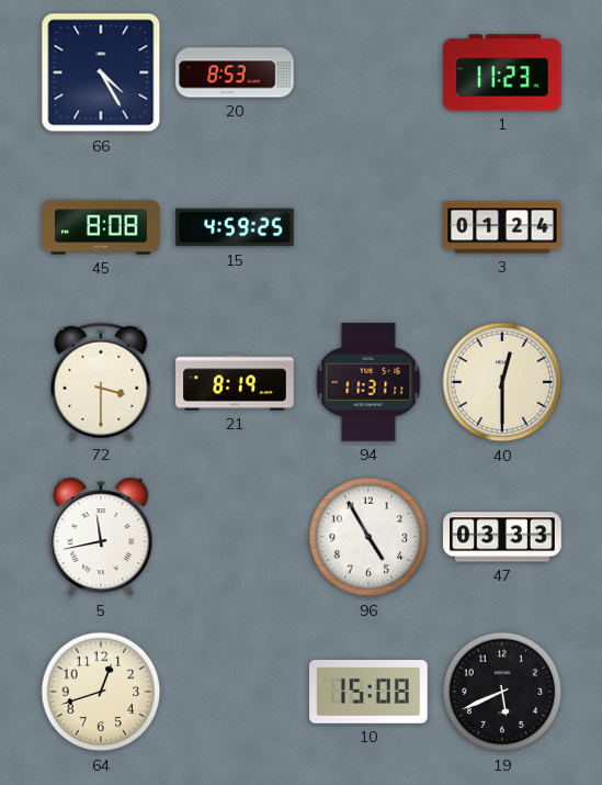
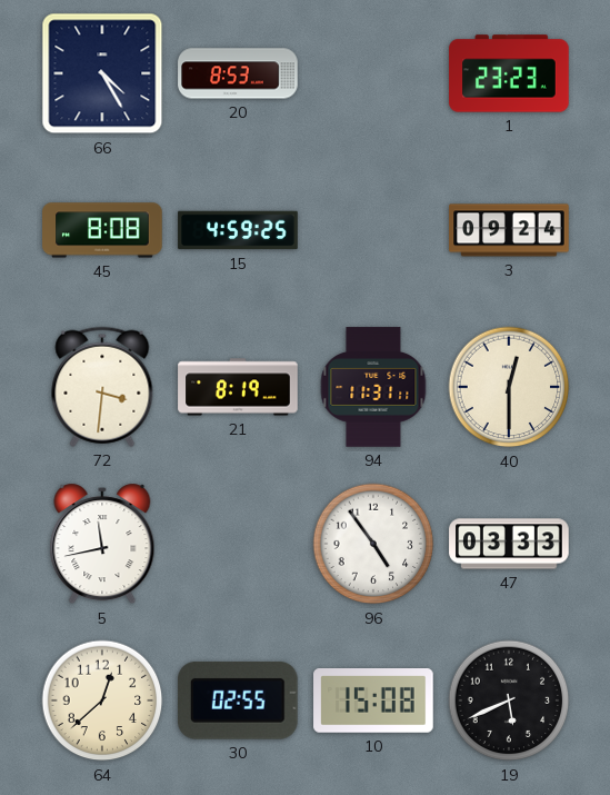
1: 11:23 -> 23:23
3: 01:24 -> 09:24
72: 3:30 -> 3:31
96: 4:55 -> 4:54
64: 12:42 -> 12:38
30: none -> 02:55
